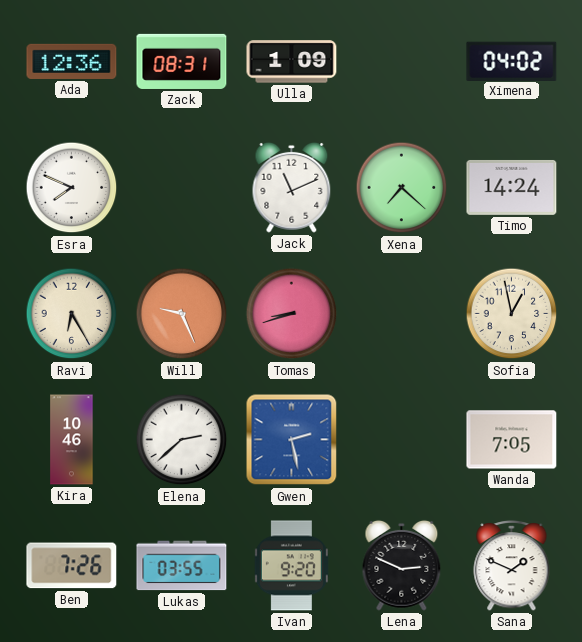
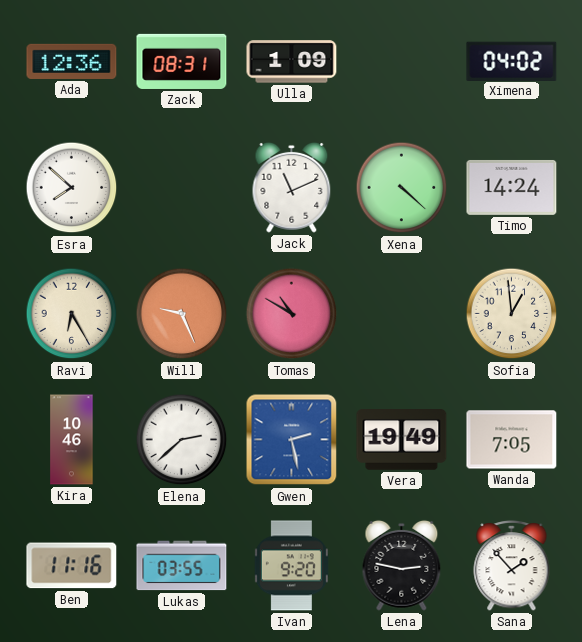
Esra: 7:49 -> 7:52
Xena: 7:22 -> 4:22
Tomas: 8:42 -> 10:50
Sofia: 12:58 -> 12:59
Vera: none -> 19:49
Ben: 7:26 -> 11:16
Lena: 2:49 -> 2:47
Sana: 1:49 -> 1:53
